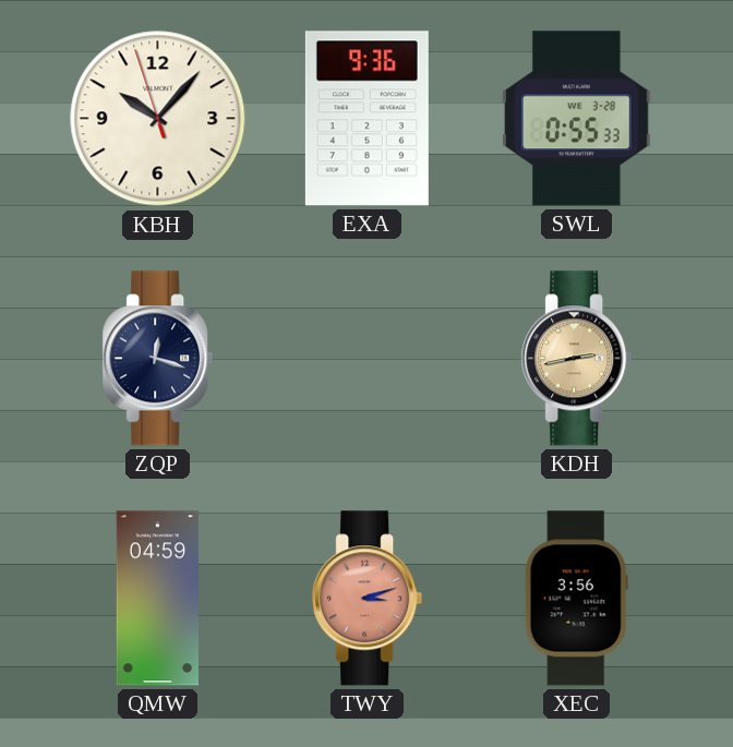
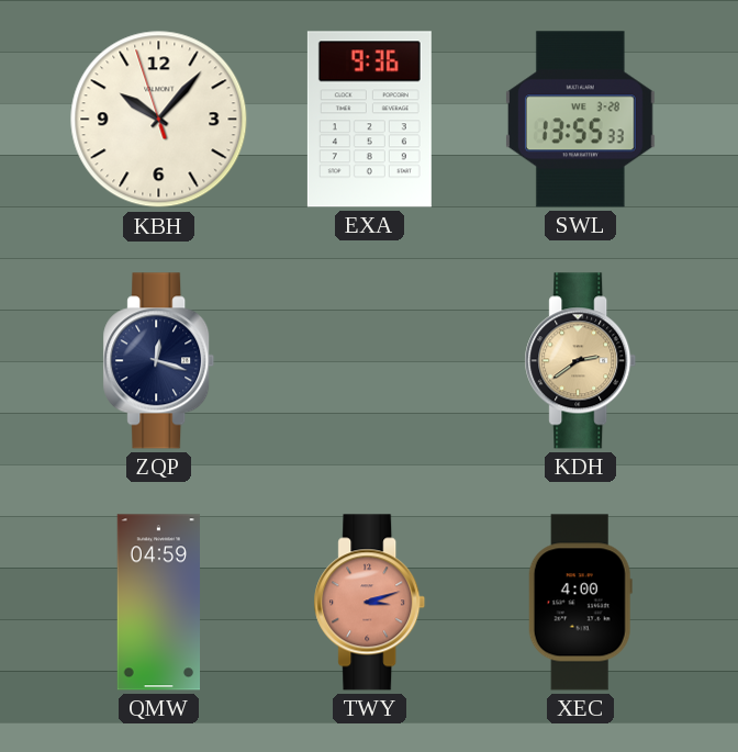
SWL: 0:55 -> 13:55
KDH: 2:43 -> 2:39
XEC: 3:56 -> 4:00
